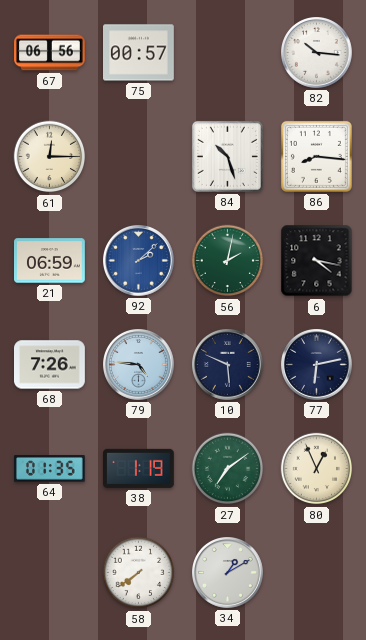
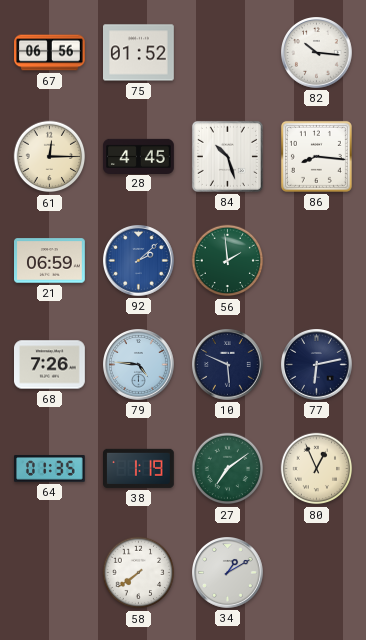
75: 00:57 -> 01:52
28: none -> 4:45
56: 2:02 -> 1:59
6: 4:17 -> none
